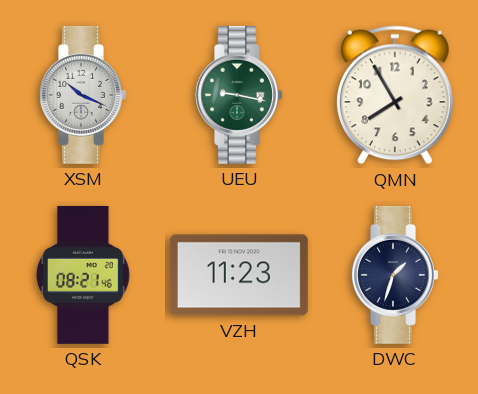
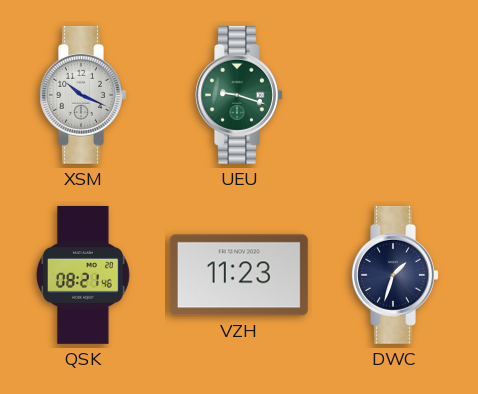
UEU: 9:17 -> 9:18
QMN: 7:55 -> none
